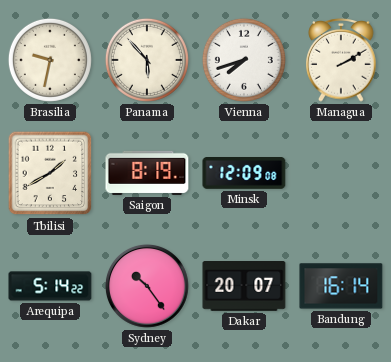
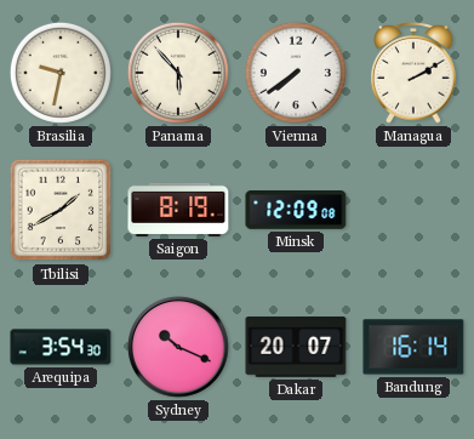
Vienna: 7:42 -> 7:39
Arequipa: 5:14 -> 3:54
Sydney: 10:24 -> 10:19
